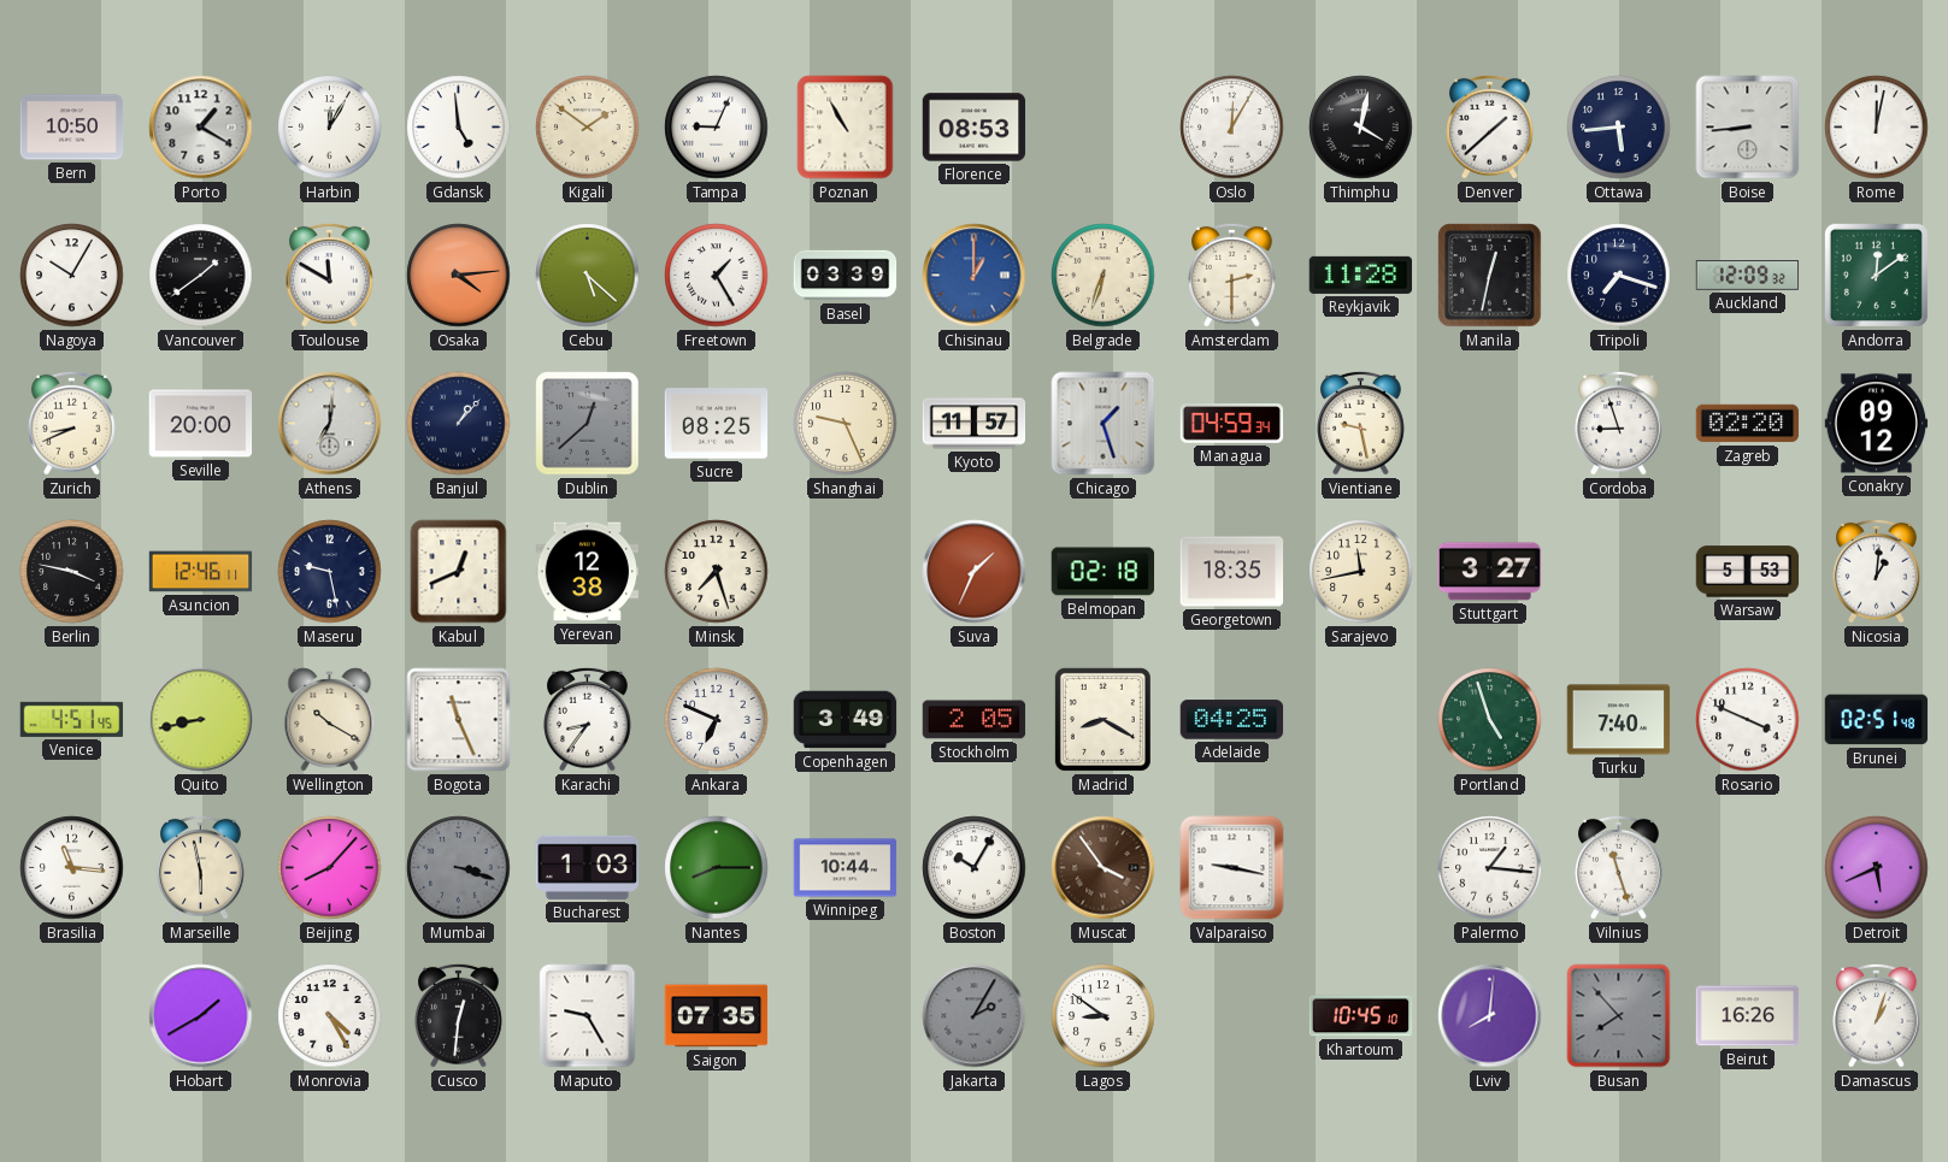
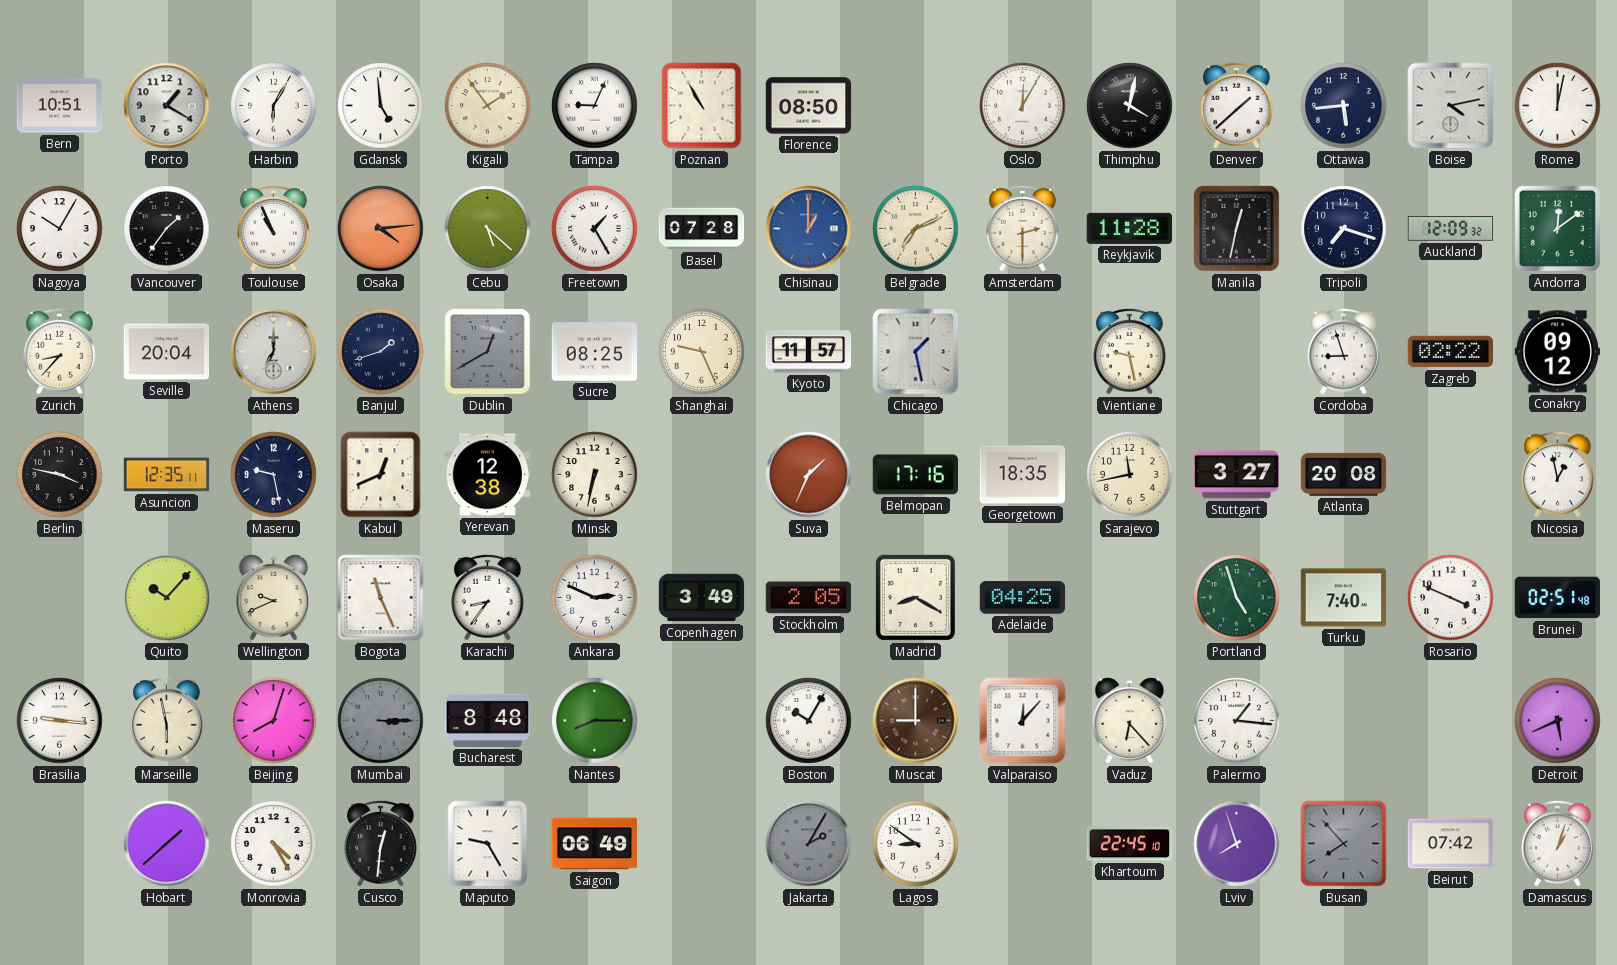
Bern: 10:50 -> 10:51
Harbin: 12:05 -> 6:05
Kigali: 1:51 -> 1:54
Florence: 08:53 -> 08:50
Boise: 8:44 -> 4:13
Vancouver: 1:39 -> 1:36
Toulouse: 11:50 -> 10:56
Basel: 03:39 -> 07:28
Belgrade: 6:33 -> 7:11
Zurich: 8:41 -> 8:37
Seville: 20:00 -> 20:04
Athens: 7:01 -> 7:00
Banjul: 1:07 -> 1:42
Dublin: 12:38 -> 12:40
Chicago: 1:27 -> 1:28
Managua: 04:59 -> none
Zagreb: 02:20 -> 02:22
Asuncion: 12:46 -> 12:35
Minsk: 7:27 -> 6:32
Belmopan: 02:18 -> 17:16
Atlanta: none -> 20:08
Warsaw: 5:53 -> none
Nicosia: 1:01 -> 12:58
Venice: 4:51 -> none
Quito: 8:43 -> 10:07
Wellington: 10:20 -> 9:41
Ankara: 6:49 -> 2:49
Brasilia: 11:16 -> 9:16
Beijing: 8:07 -> 8:03
Mumbai: 3:18 -> 3:15
Bucharest: 1:03 -> 8:48
Winnipeg: 10:44 -> none
Muscat: 3:54 -> 9:00
Valparaiso: 9:17 -> 12:07
Vaduz: none -> 6:23
Vilnius: 11:27 -> none
Hobart: 1:40 -> 1:38
Saigon: 07:35 -> 06:49
Khartoum: 10:45 -> 22:45
Lviv: 8:01 -> 7:57
Beirut: 16:26 -> 07:42
